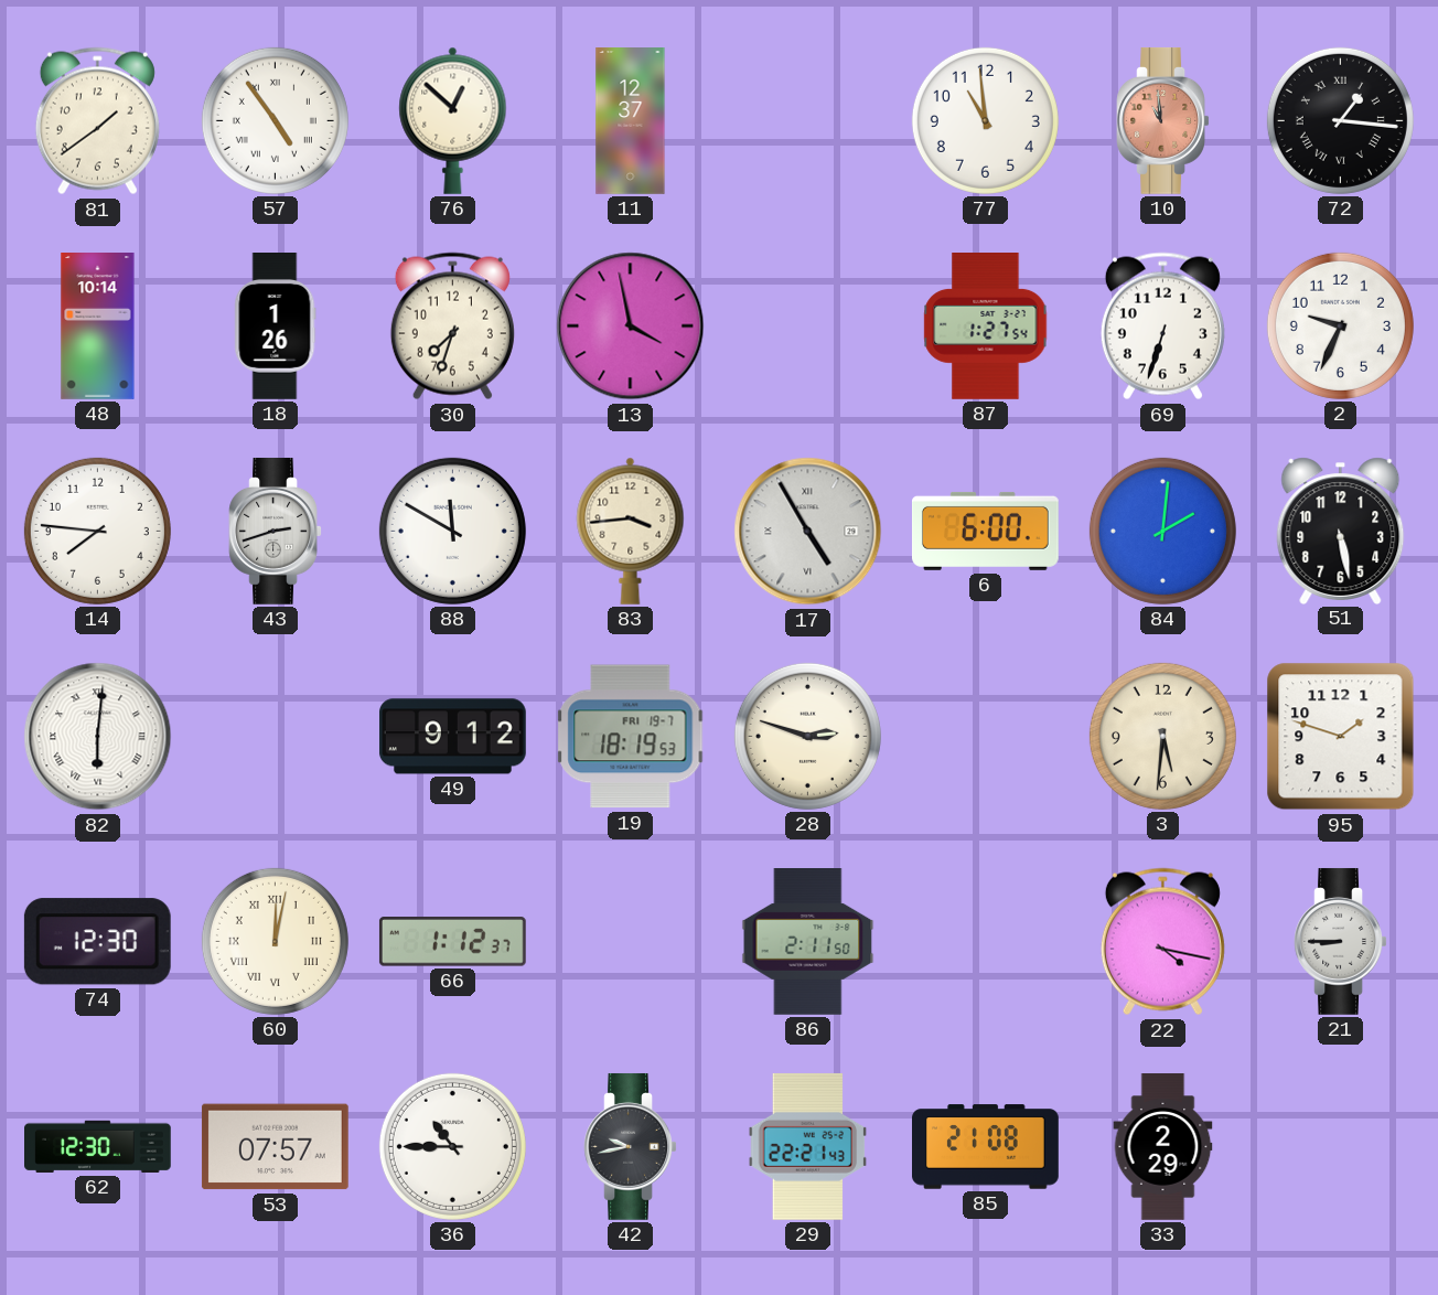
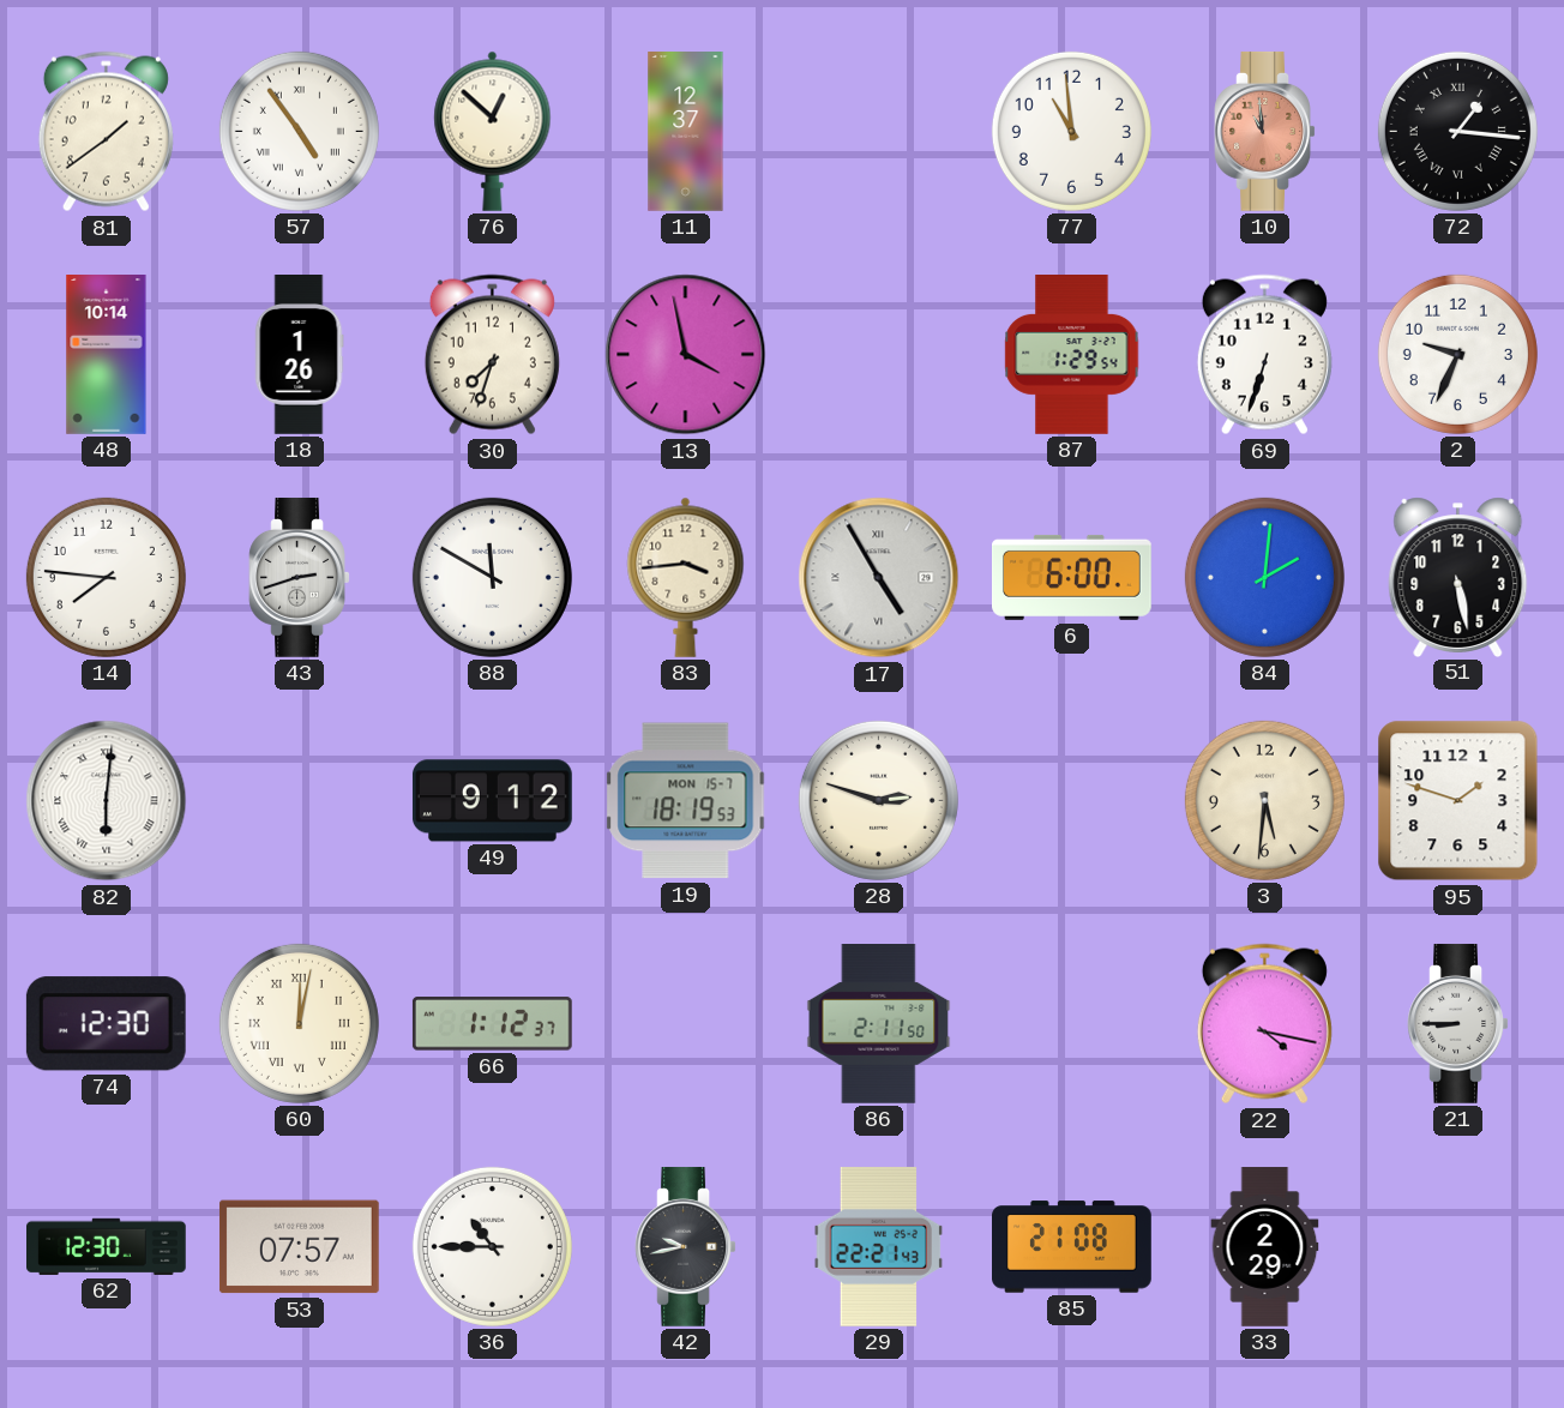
87: 1:27 -> 1:29
19 date: FRI 19-7 -> MON 15-7
